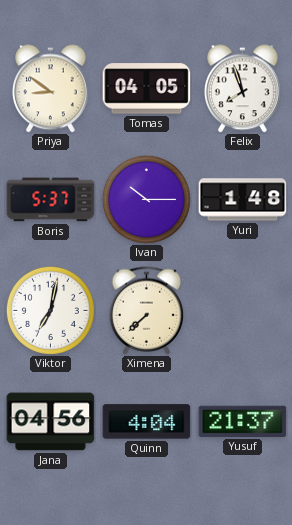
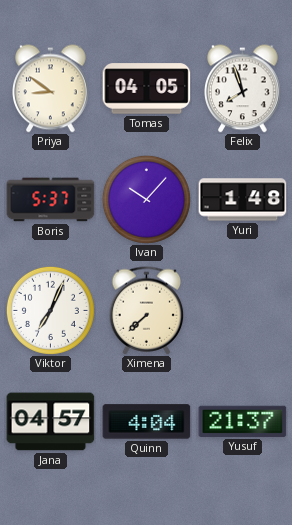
Ivan: 10:15 -> 10:07
Viktor: 7:02 -> 7:04
Jana: 04:56 -> 04:57
